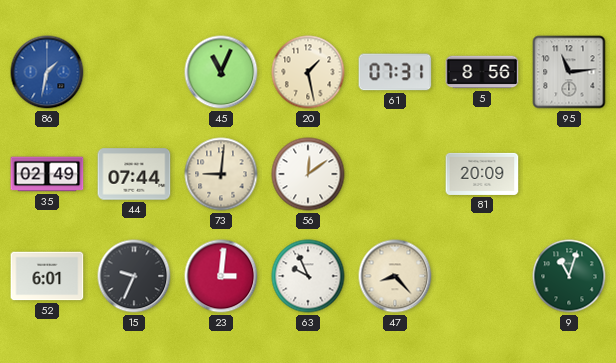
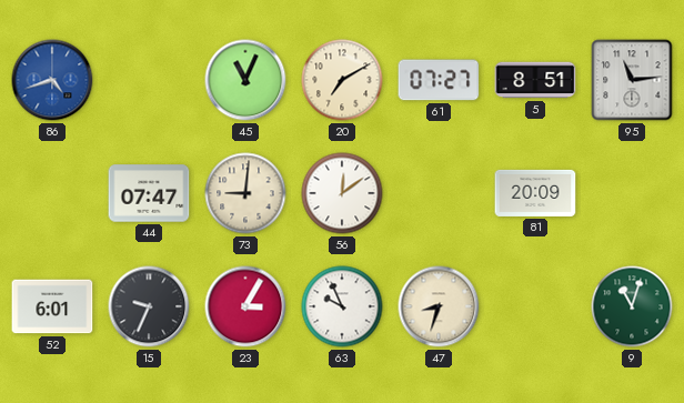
86: 1:32 -> 4:42
20: 1:28 -> 7:10
61: 07:31 -> 07:27
5: 8:56 -> 8:51
35: 02:49 -> none
44: 07:44 -> 07:47
23: 3:01 -> 3:05
47: 8:23 -> 8:33
